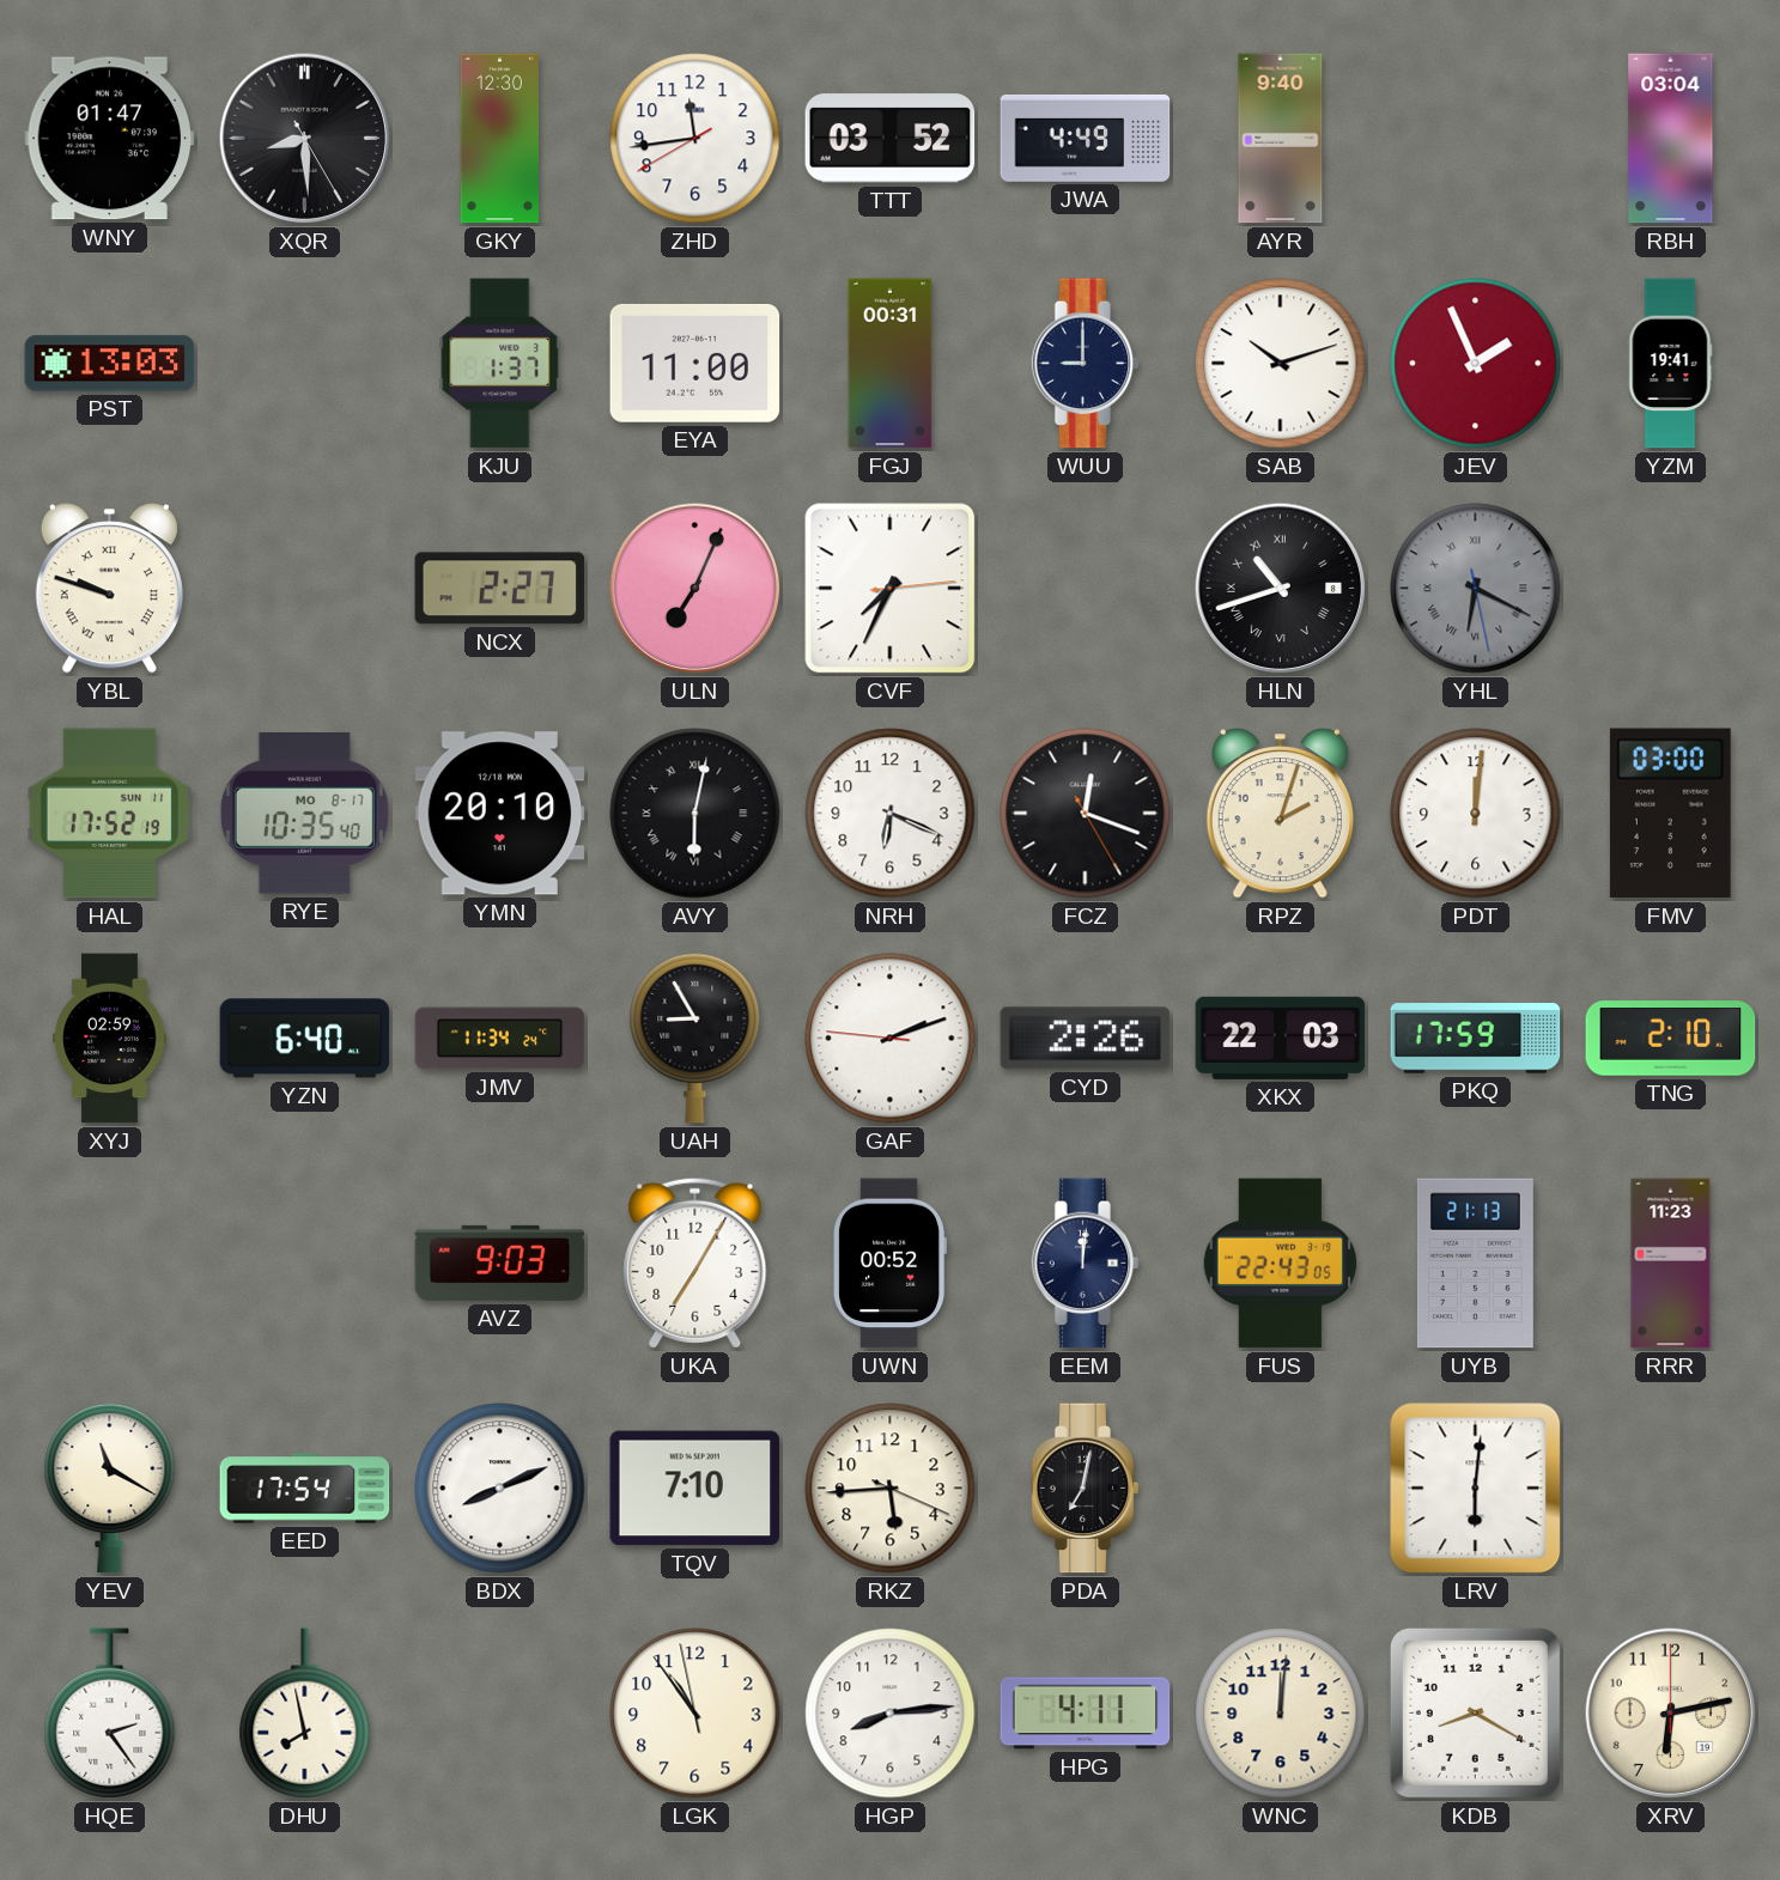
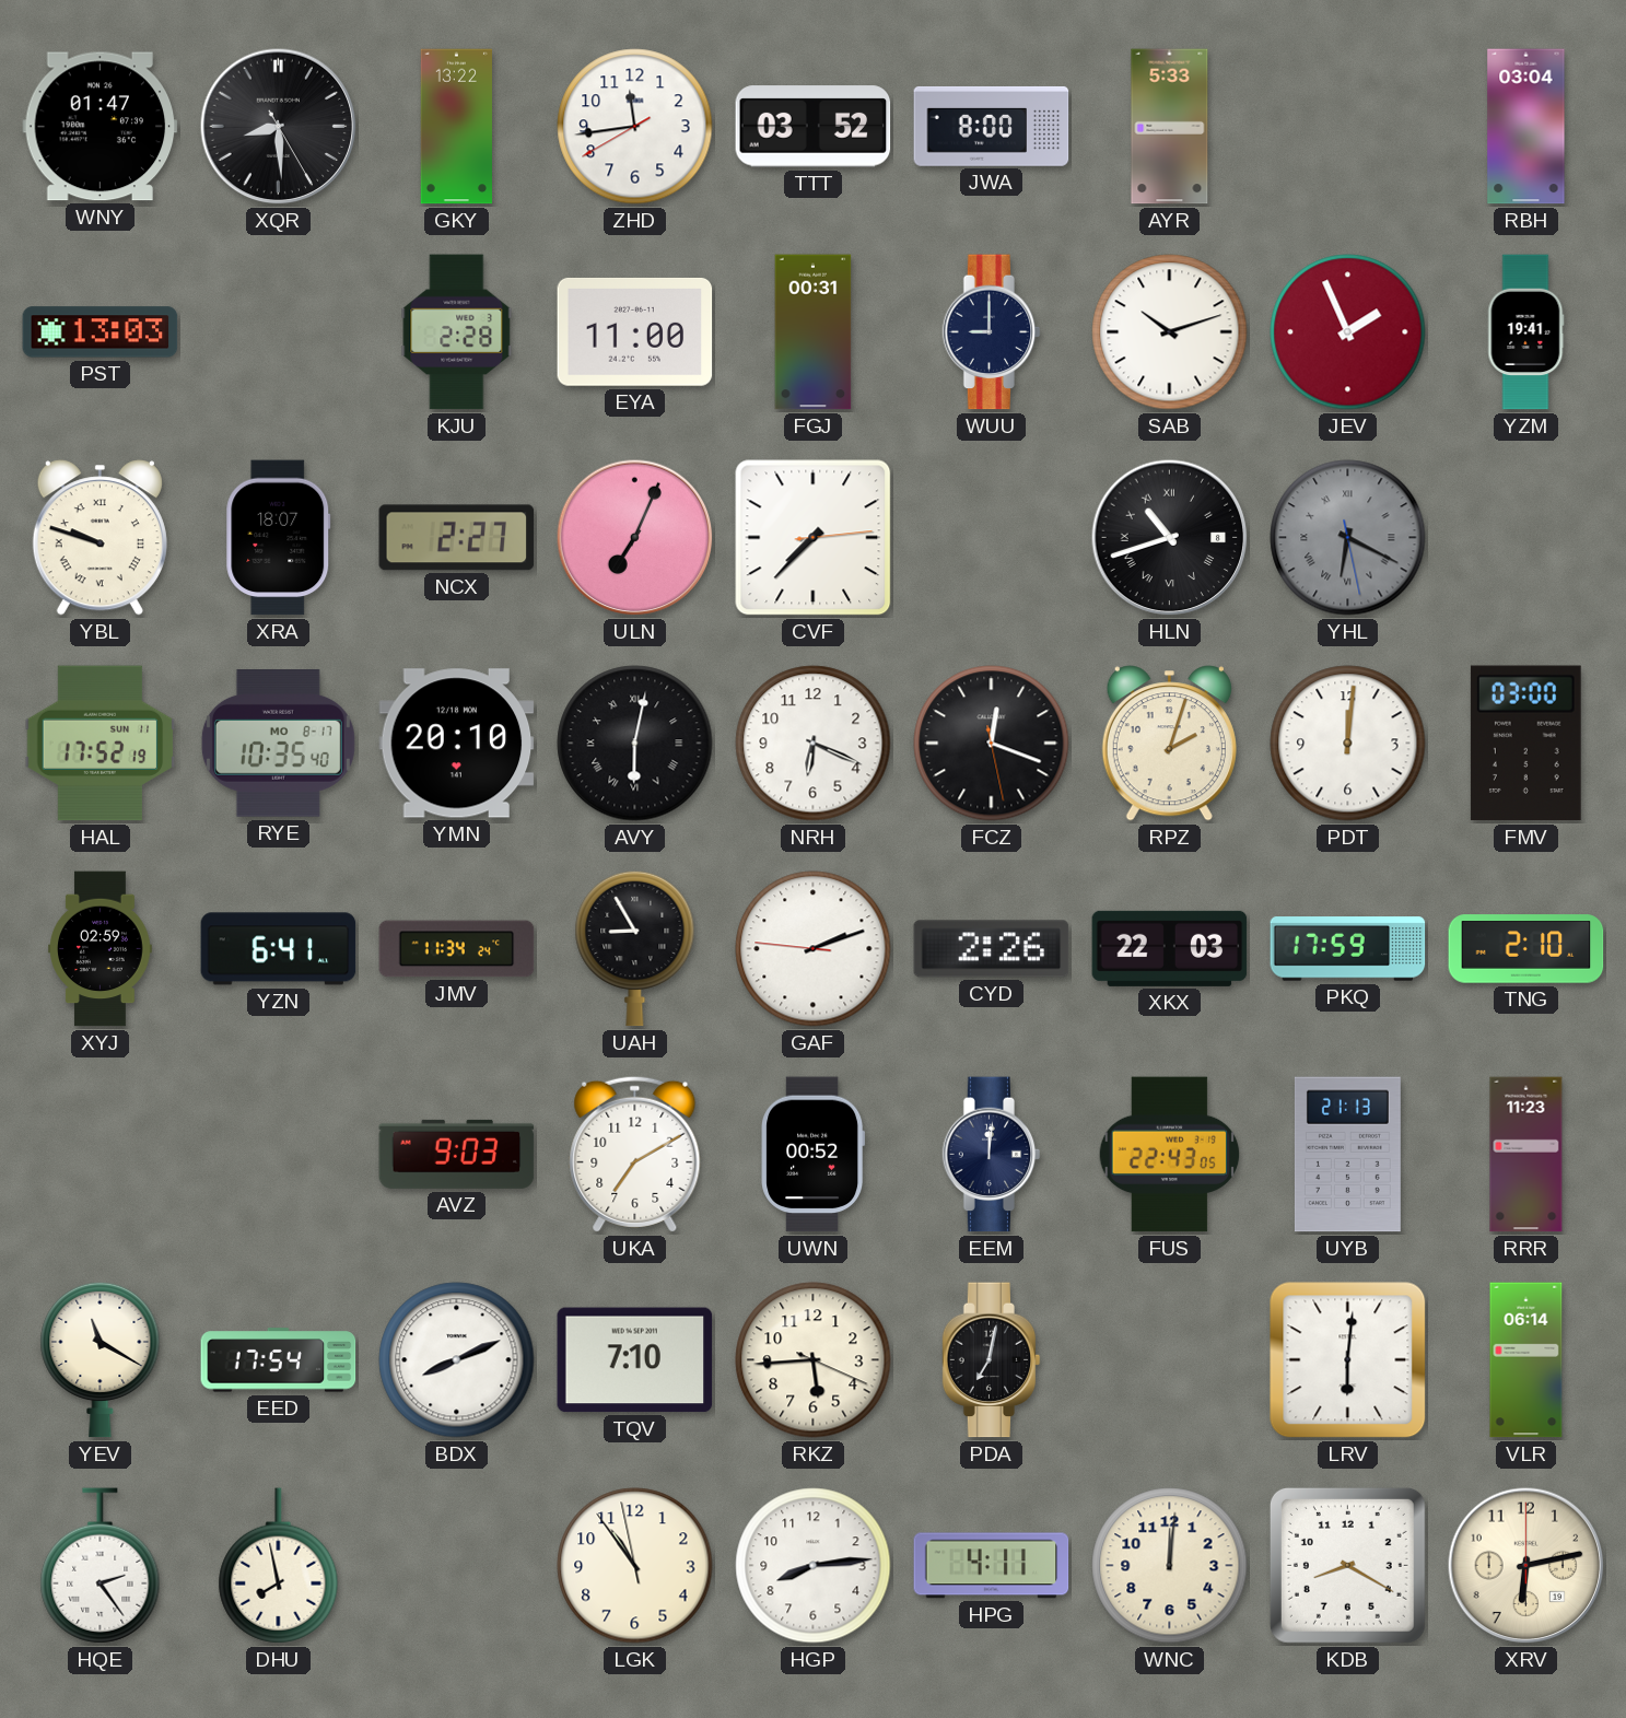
GKY: 12:30 -> 13:22
JWA: 4:49 -> 8:00
AYR: 9:40 -> 5:33
KJU: 1:37 -> 2:28
XRA: none -> 18:07
CVF: 7:34 -> 7:37
FCZ: 12:18:25 -> 12:18:28
YZN: 6:40 -> 6:41
UKA: 7:05 -> 7:10
VLR: none -> 06:14
